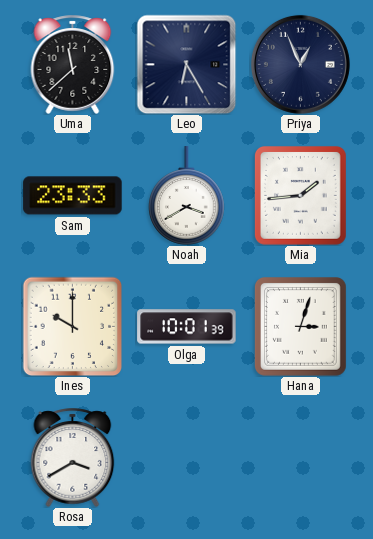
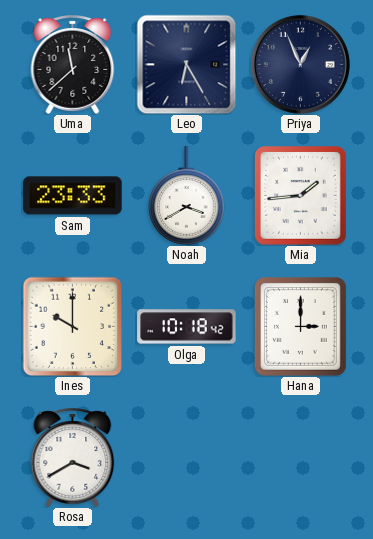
Olga: 10:01 -> 10:18
Hana: 3:03 -> 3:00
